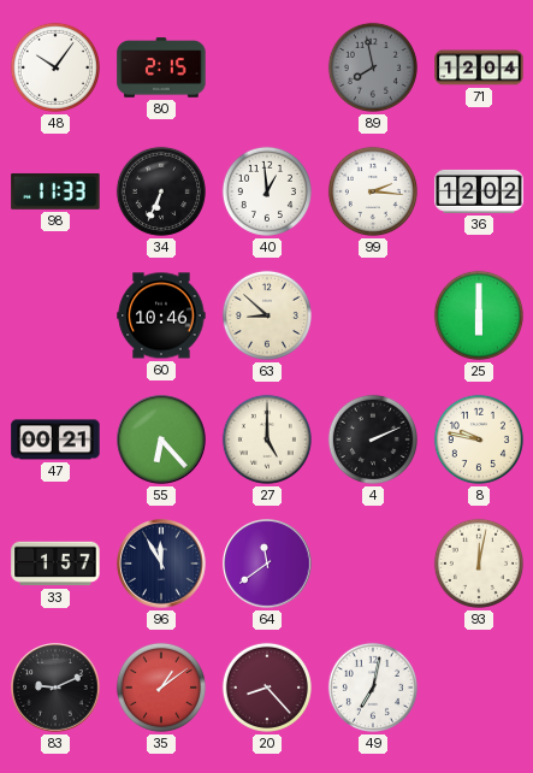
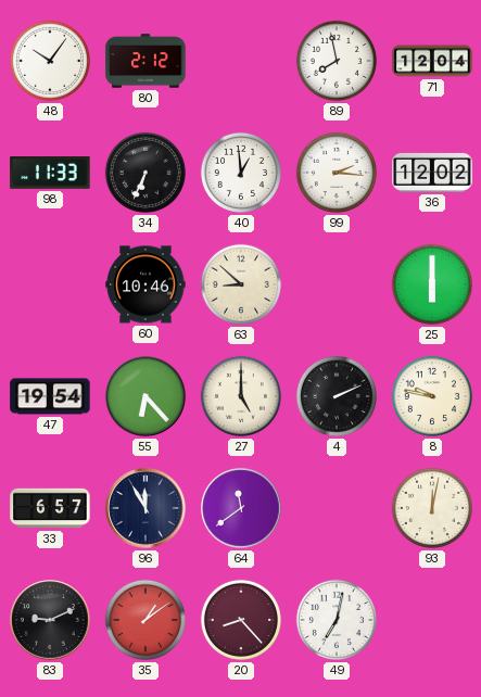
80: 2:15 -> 2:12
89 dial: grey -> white
47: 00:21 -> 19:54
33: 1:57 -> 6:57
